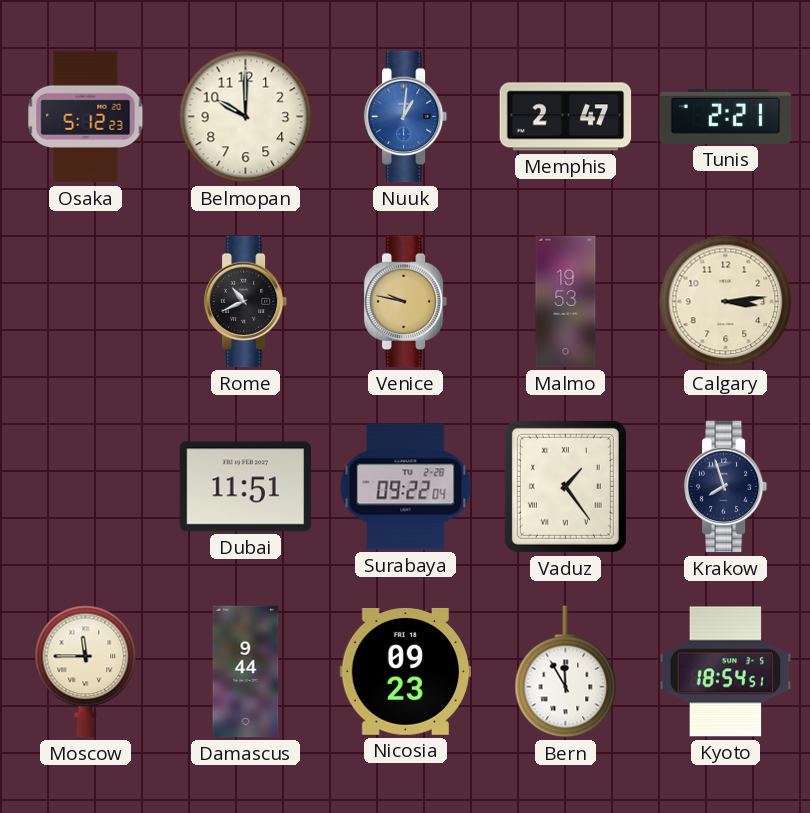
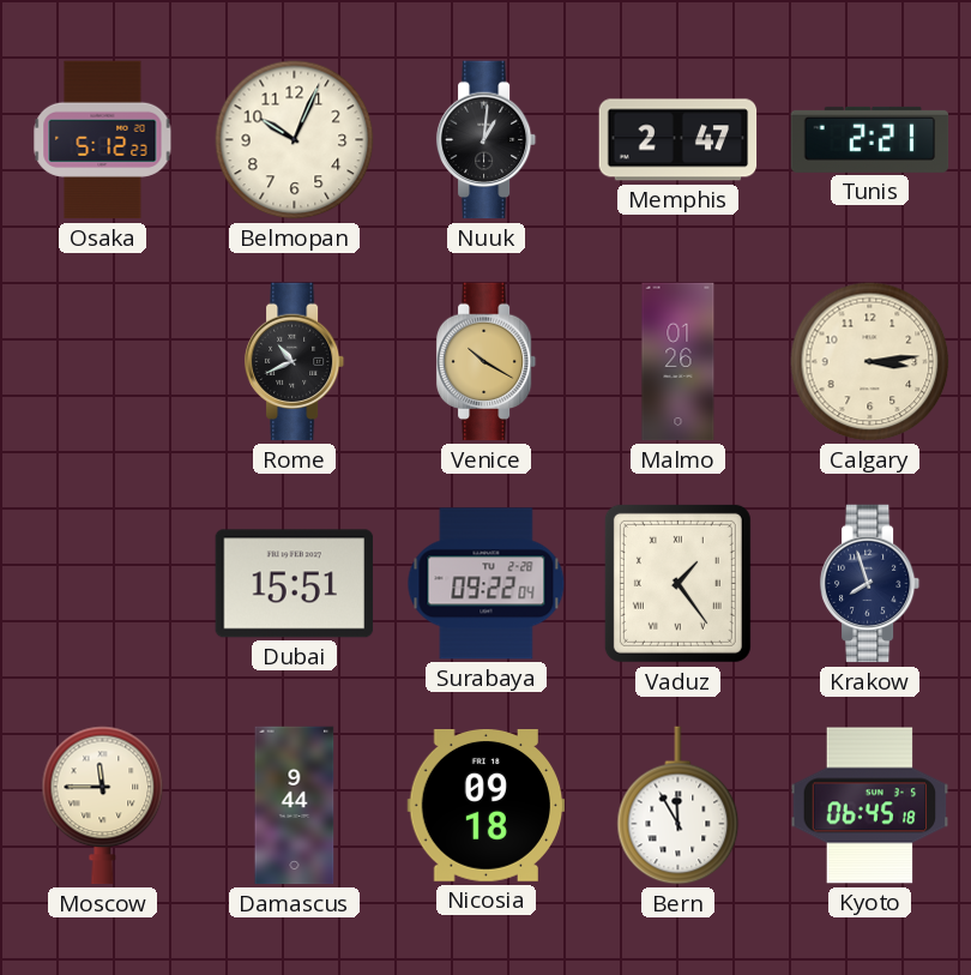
Belmopan: 10:00 -> 10:04
Nuuk dial: blue -> black
Venice: 9:47 -> 10:20
Malmo: 19:53 -> 01:26
Dubai: 11:51 -> 15:51
Nicosia: 09:23 -> 09:18
Kyoto: 18:54 -> 06:45
